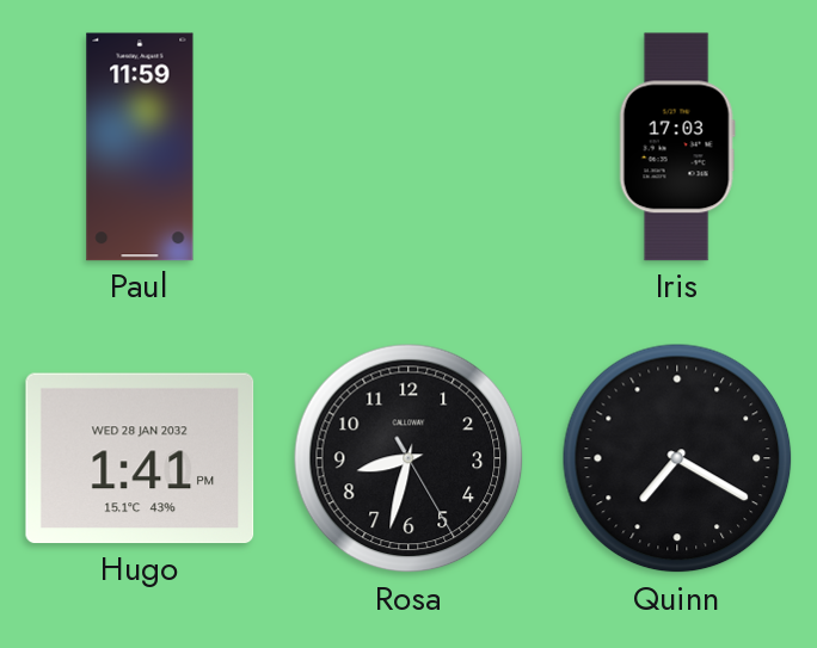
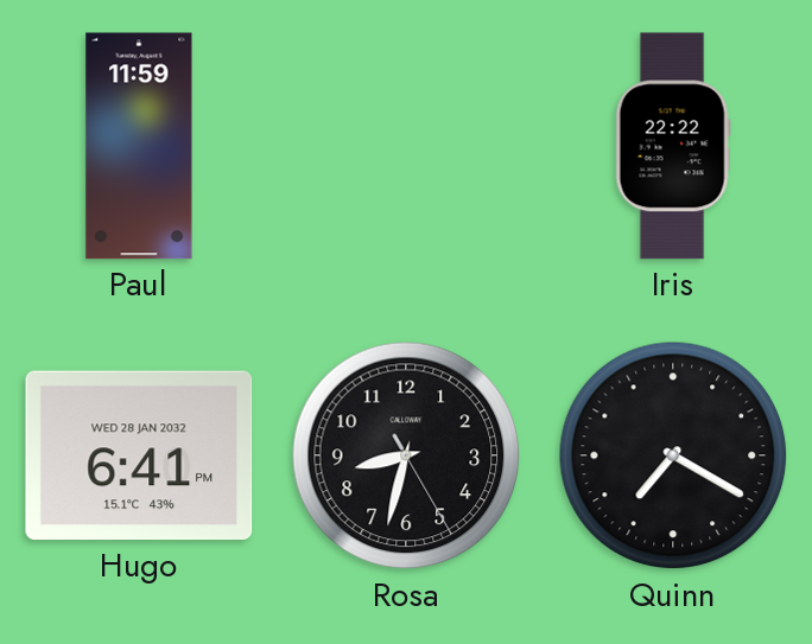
Iris: 17:03 -> 22:22
Hugo: 1:41 -> 6:41
